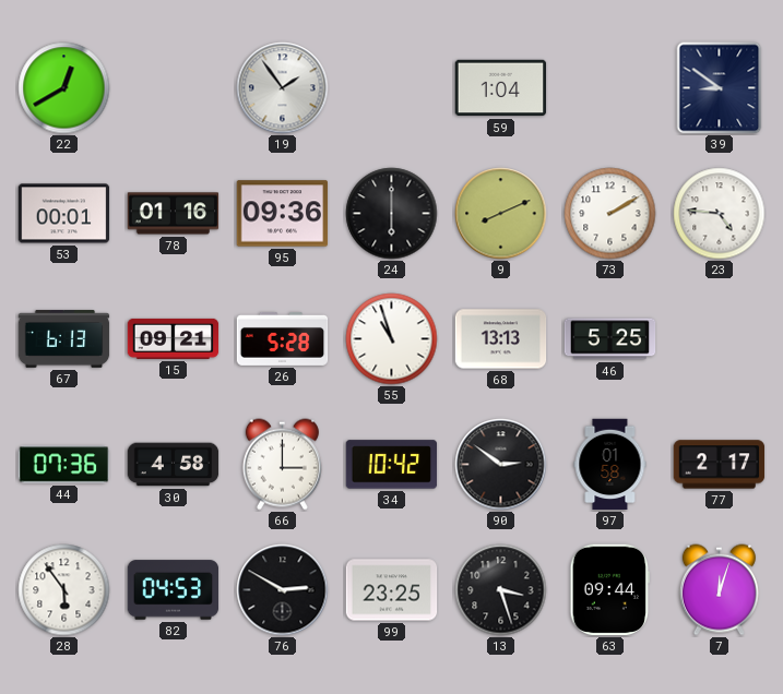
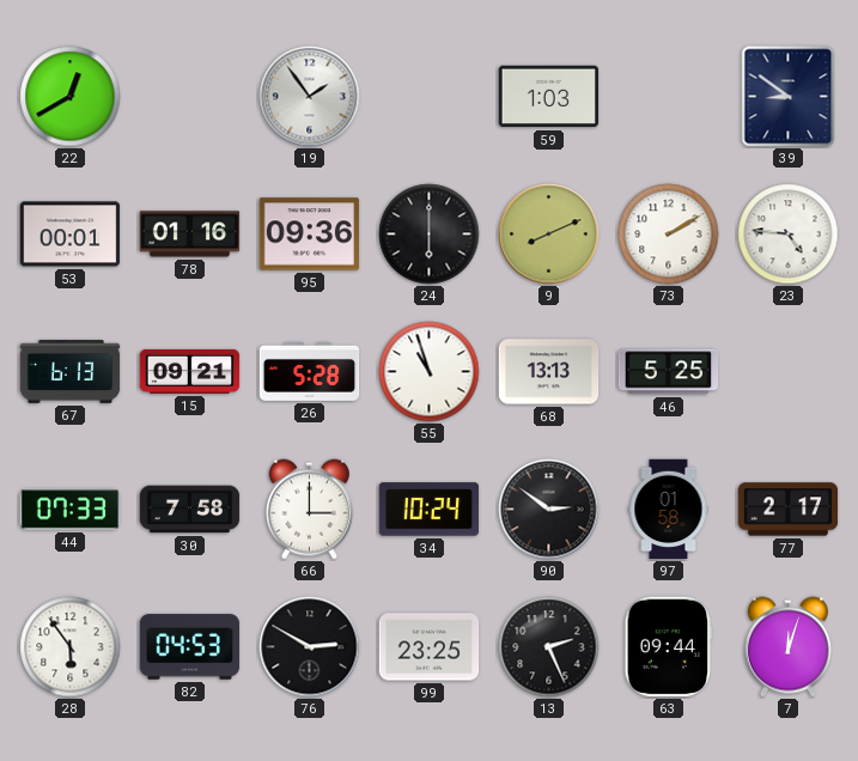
59: 1:04 -> 1:03
44: 07:36 -> 07:33
30: 4:58 -> 7:58
34: 10:42 -> 10:24
13: 3:27 -> 2:26
